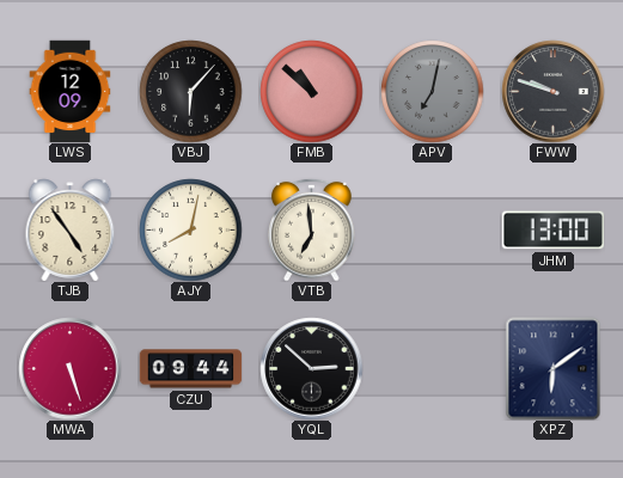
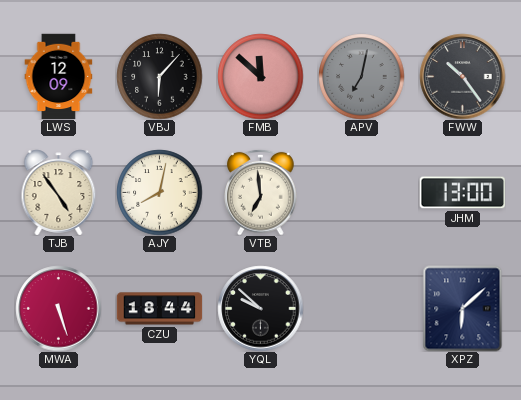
FMB: 10:52 -> 11:52
FWW: 9:48 -> 10:24
CZU: 09:44 -> 18:44
YQL: 2:52 -> 9:52
XPZ: 6:09 -> 6:08
